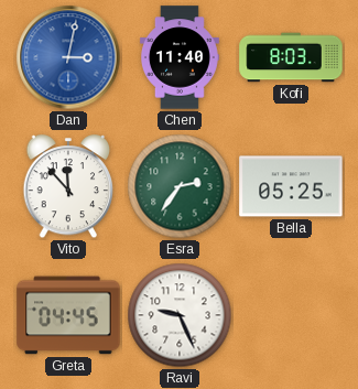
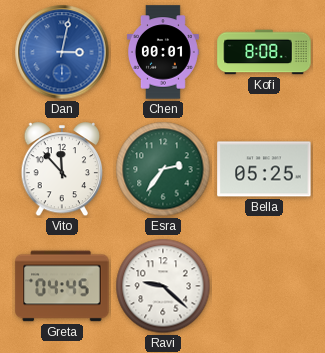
Chen: 11:40 -> 00:01
Kofi: 8:03 -> 8:08
Ravi: 9:26 -> 9:22
